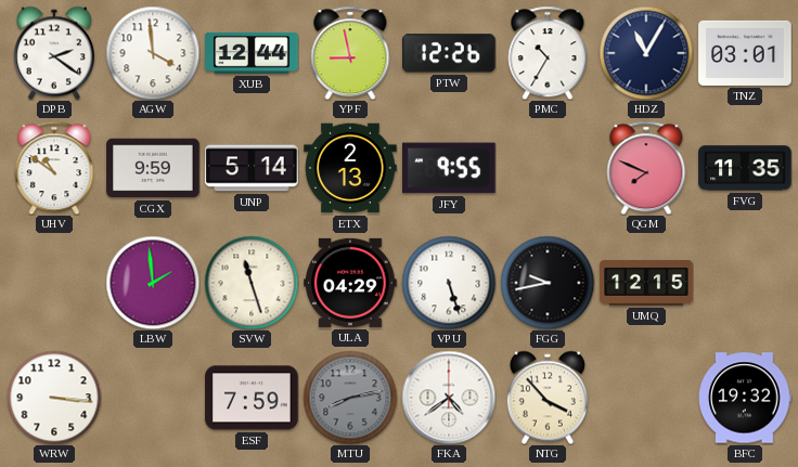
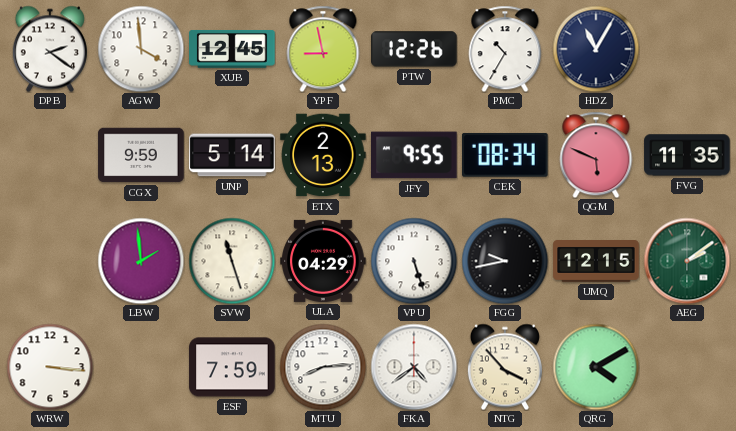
XUB: 12:44 -> 12:45
TNZ: 03:01 -> none
UHV: 10:51 -> none
CEK: none -> 08:34
QGM: 7:49 -> 5:49
AEG: none -> 2:09
MTU: 8:13 -> 8:14
MTU dial: grey -> white
QRG: none -> 4:10
BFC: 19:32 -> none
